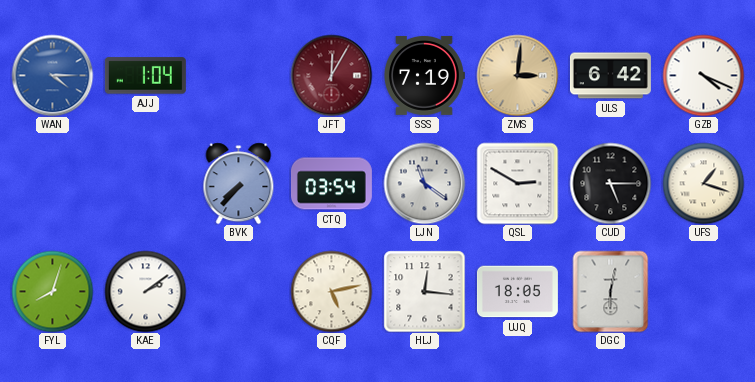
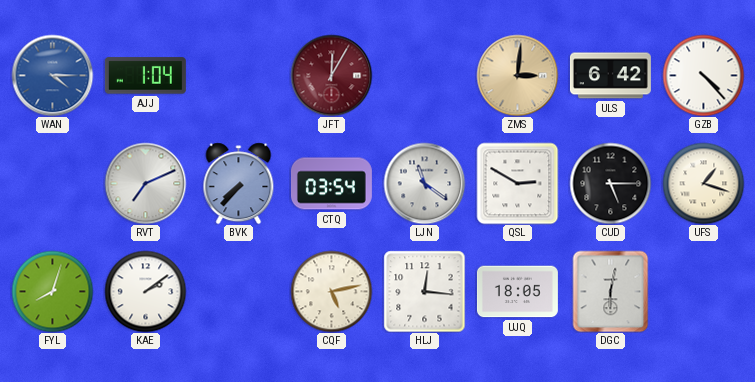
SSS: 7:19 -> none
GZB: 4:19 -> 4:23
RVT: none -> 7:11
